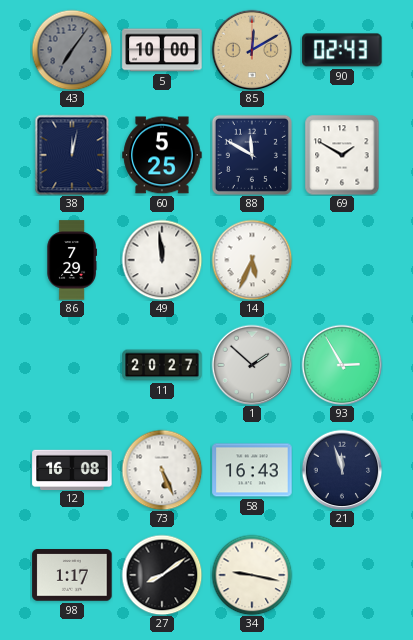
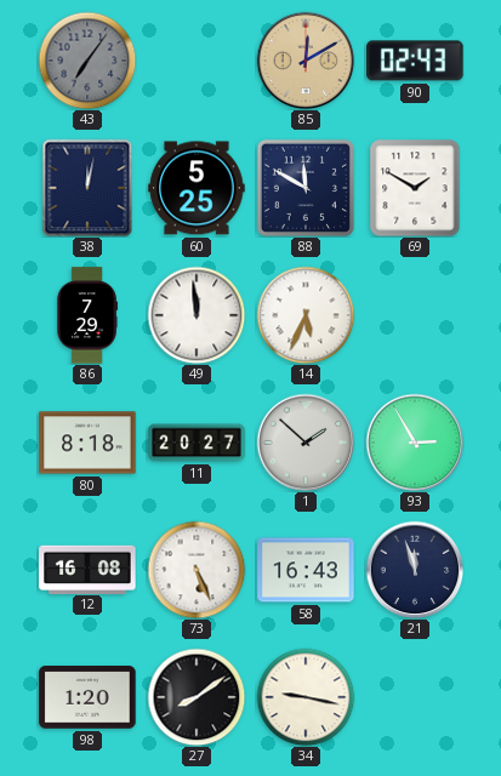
5: 10:00 -> none
80: none -> 8:18
98: 1:17 -> 1:20
